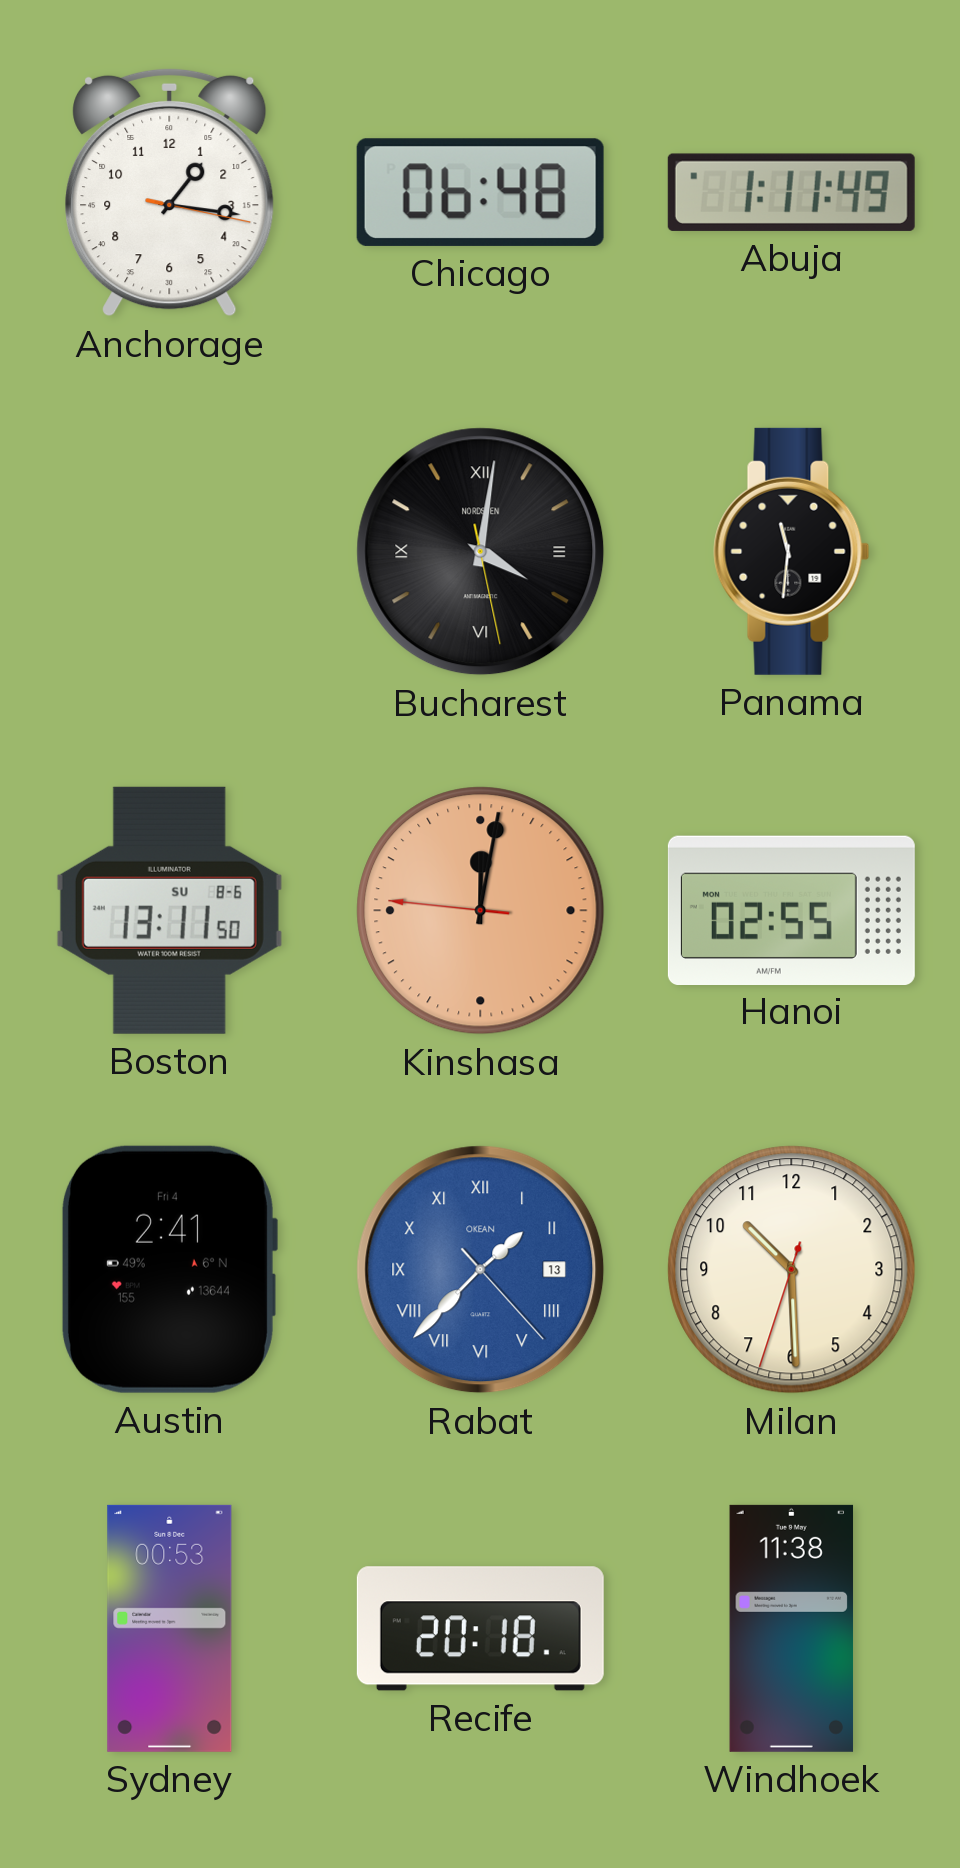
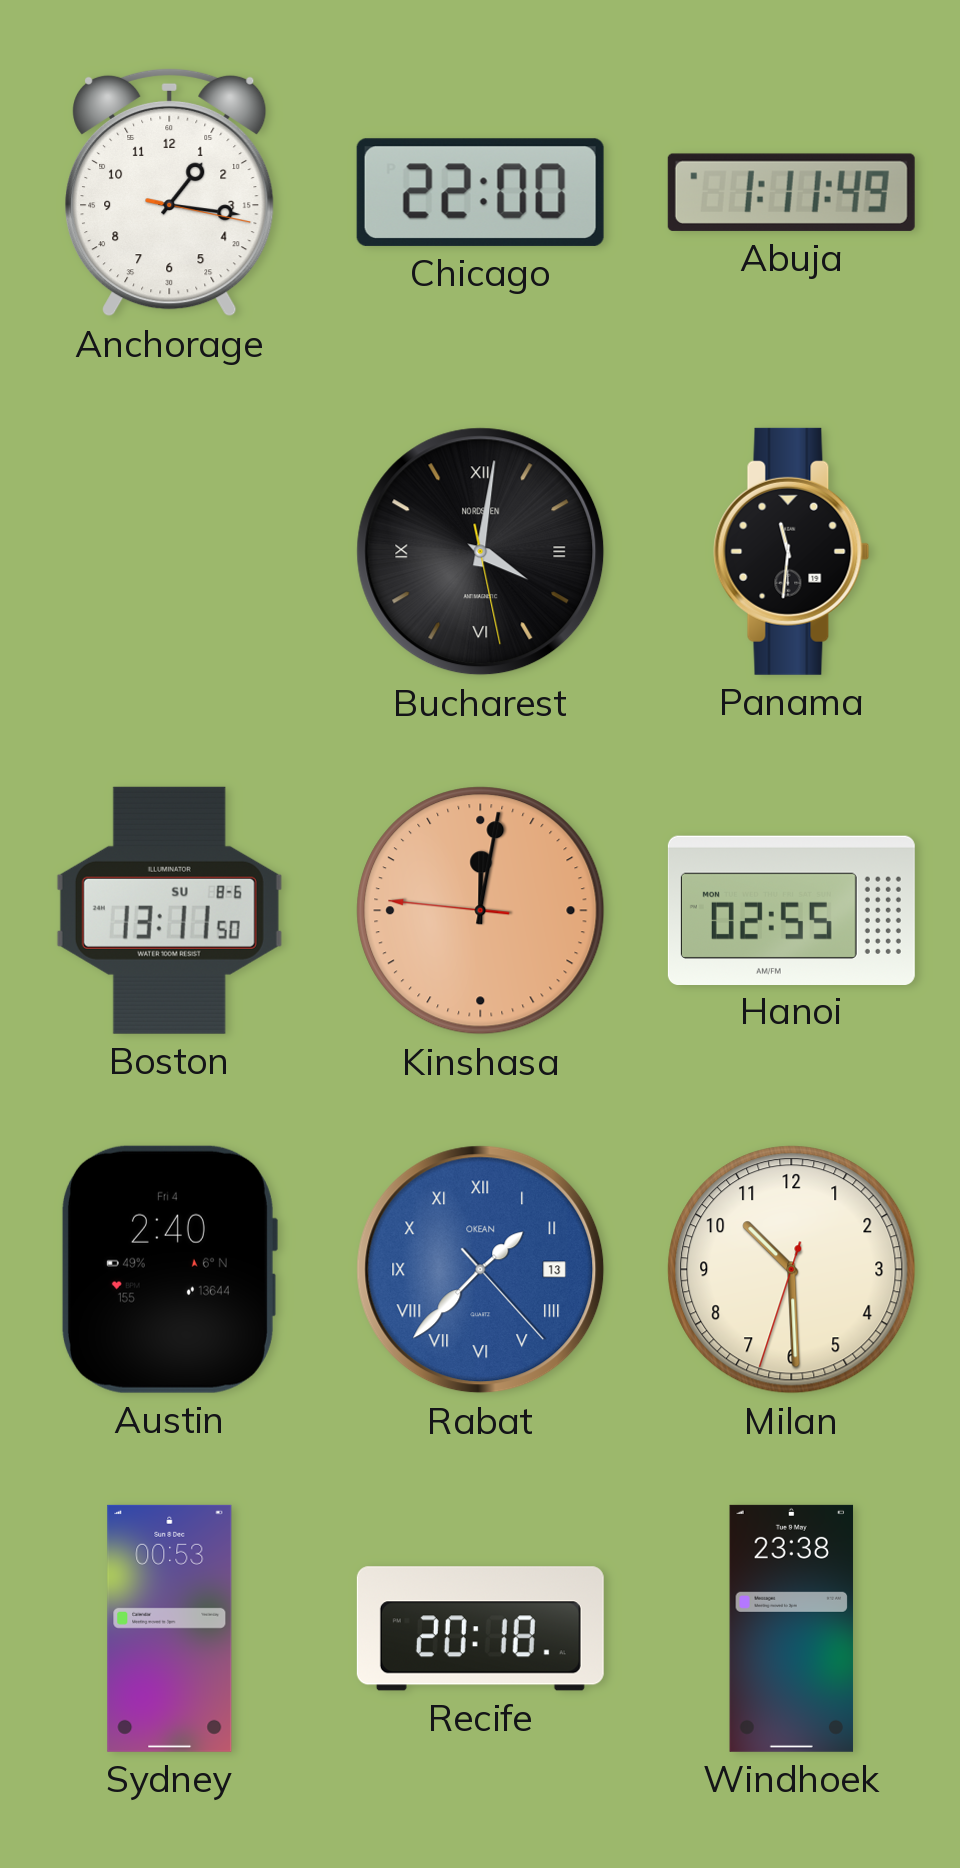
Chicago: 06:48 -> 22:00
Austin: 2:41 -> 2:40
Windhoek: 11:38 -> 23:38
